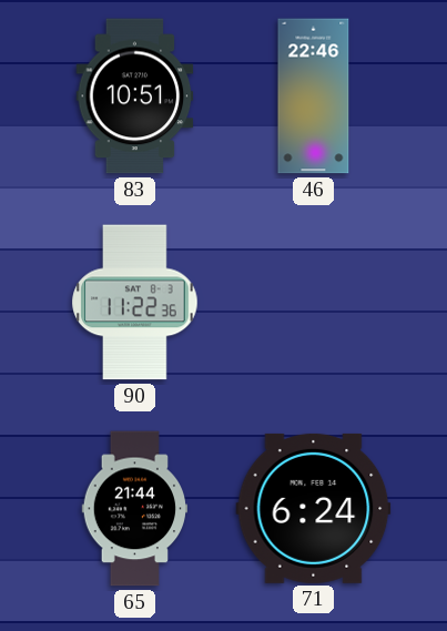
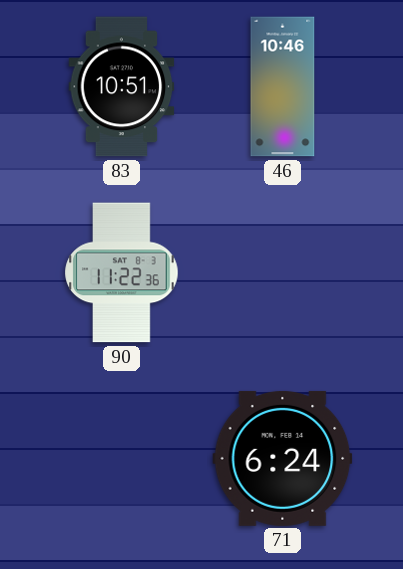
46: 22:46 -> 10:46
65: 21:44 -> none
